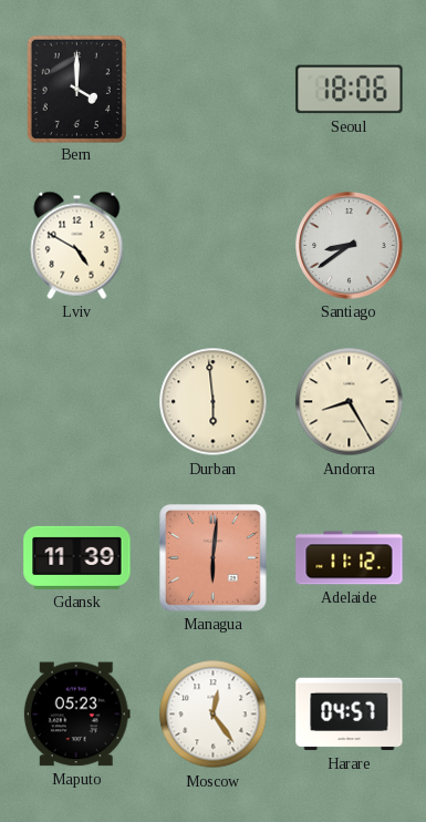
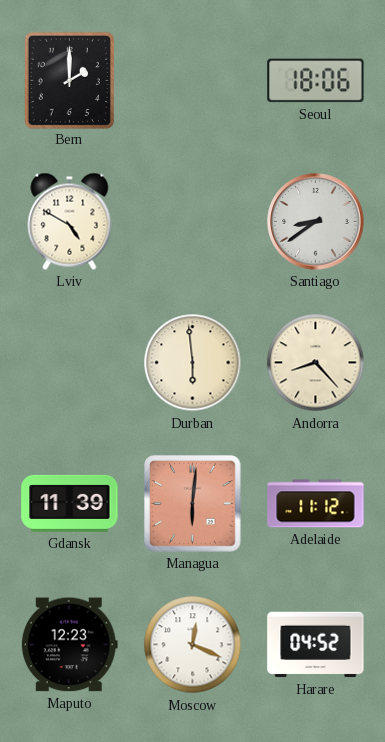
Bern: 4:00 -> 2:00
Andorra: 8:25 -> 8:23
Maputo: 05:23 -> 12:23
Moscow: 12:24 -> 12:19
Harare: 04:57 -> 04:52
